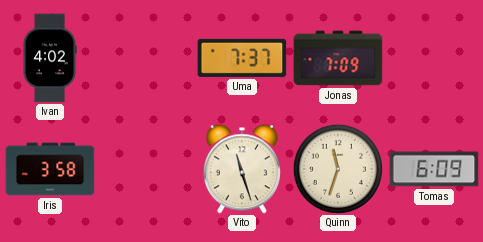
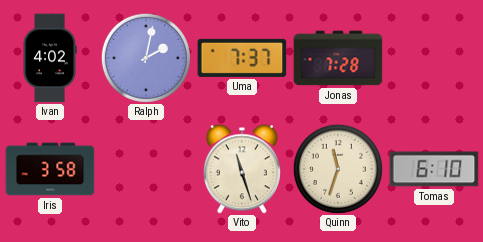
Ralph: none -> 2:02
Jonas: 7:09 -> 7:28
Tomas: 6:09 -> 6:10
